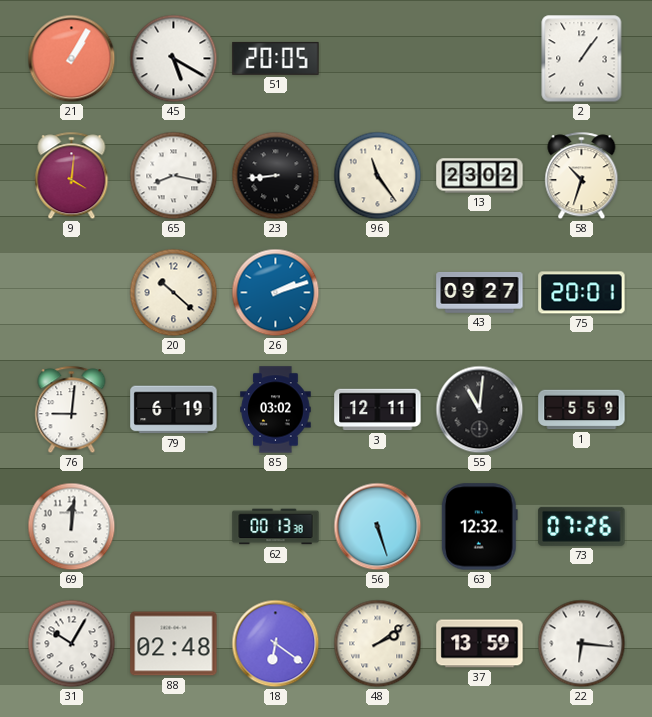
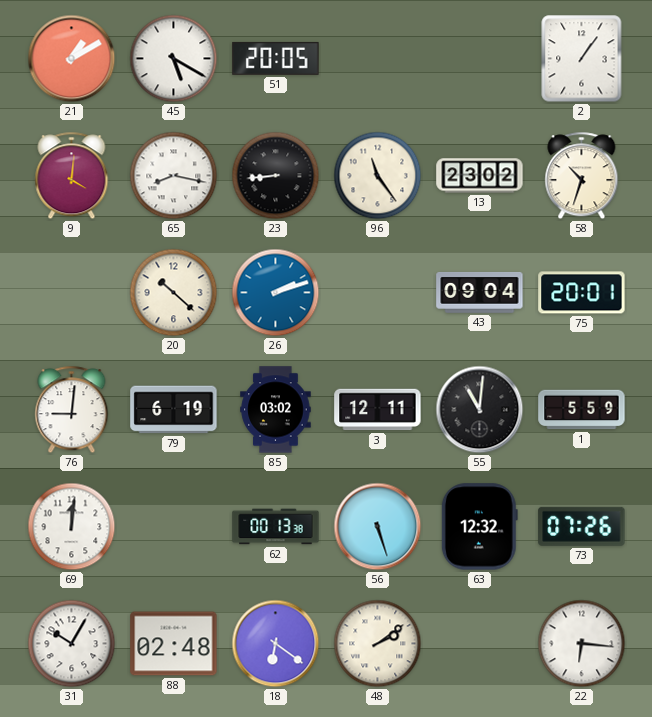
21: 1:05 -> 1:10
43: 09:27 -> 09:04
37: 13:59 -> none
